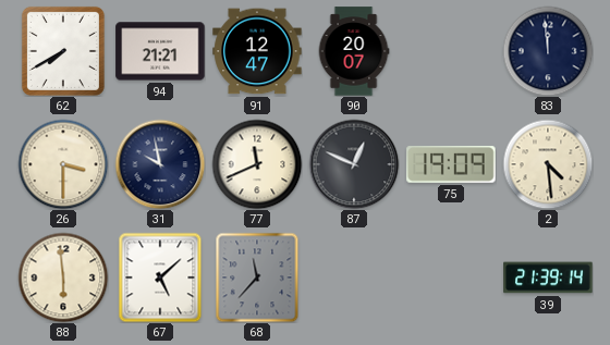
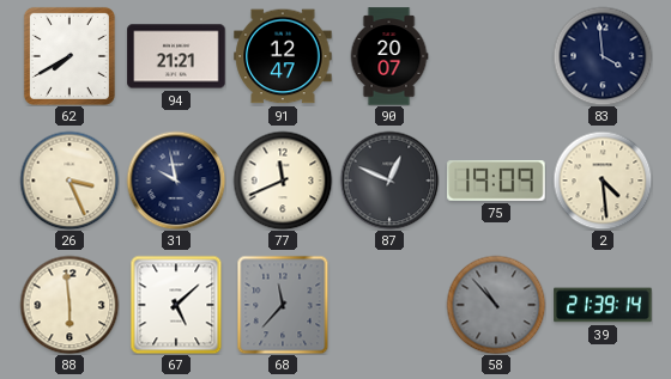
83: 11:59 -> 3:59
26: 3:30 -> 3:26
58: none -> 10:53
